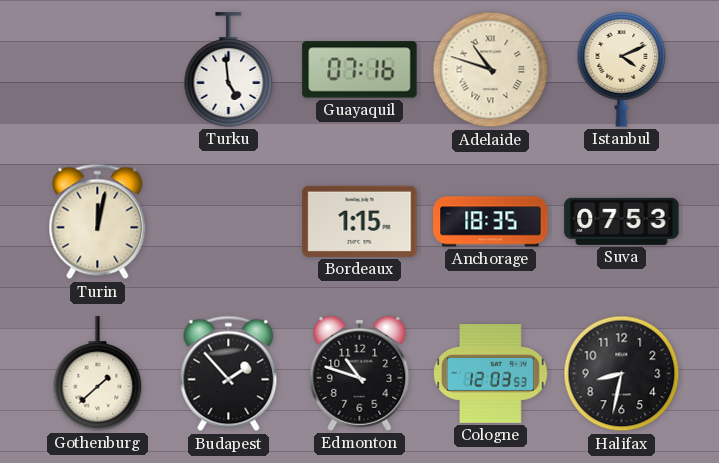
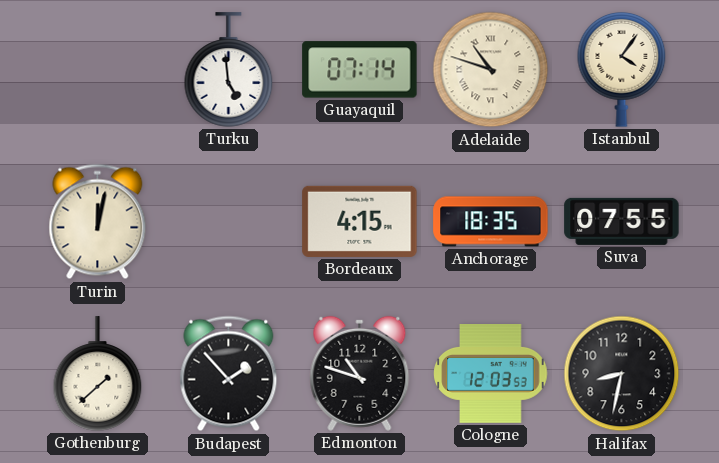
Guayaquil: 07:16 -> 07:14
Istanbul: 4:11 -> 4:06
Bordeaux: 1:15 -> 4:15
Suva: 07:53 -> 07:55
